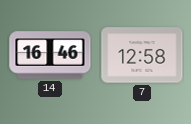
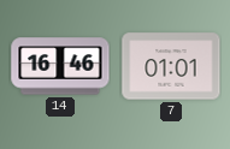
7: 12:58 -> 01:01
